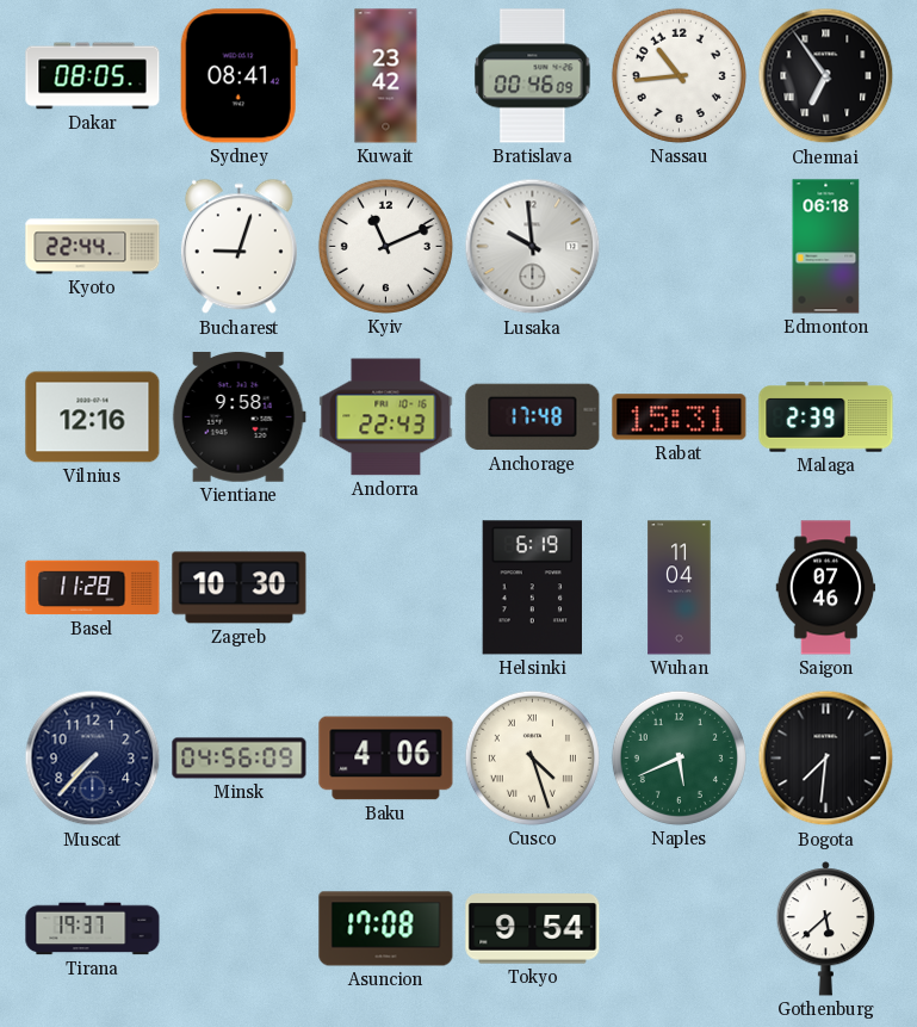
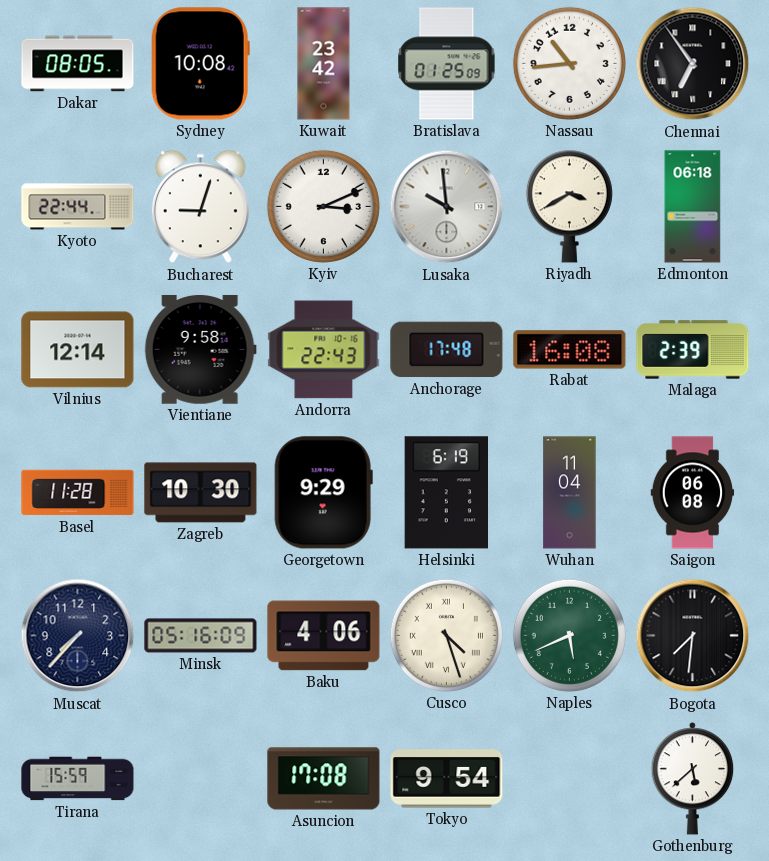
Sydney: 08:41 -> 10:08
Bratislava: 00:46 -> 01:25
Kyiv: 11:11 -> 3:11
Riyadh: none -> 3:40
Vilnius: 12:16 -> 12:14
Rabat: 15:31 -> 16:08
Georgetown: none -> 9:29
Saigon: 07:46 -> 06:08
Minsk: 04:56 -> 05:16
Tirana: 19:37 -> 15:59
